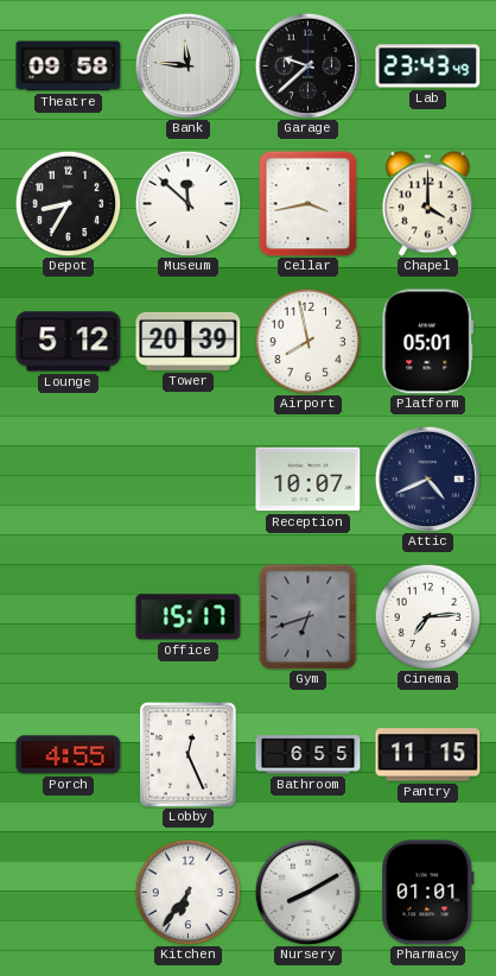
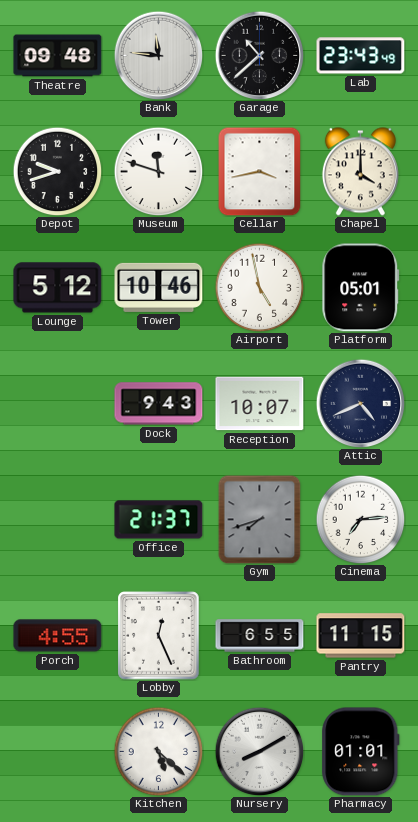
Theatre: 09:58 -> 09:48
Garage: 9:38 -> 10:38
Depot: 8:35 -> 9:42
Museum: 11:52 -> 11:48
Tower: 20:39 -> 10:46
Airport: 7:58 -> 4:58
Dock: none -> 9:43
Office: 15:17 -> 21:37
Gym: 6:42 -> 7:42
Kitchen: 6:36 -> 5:22
